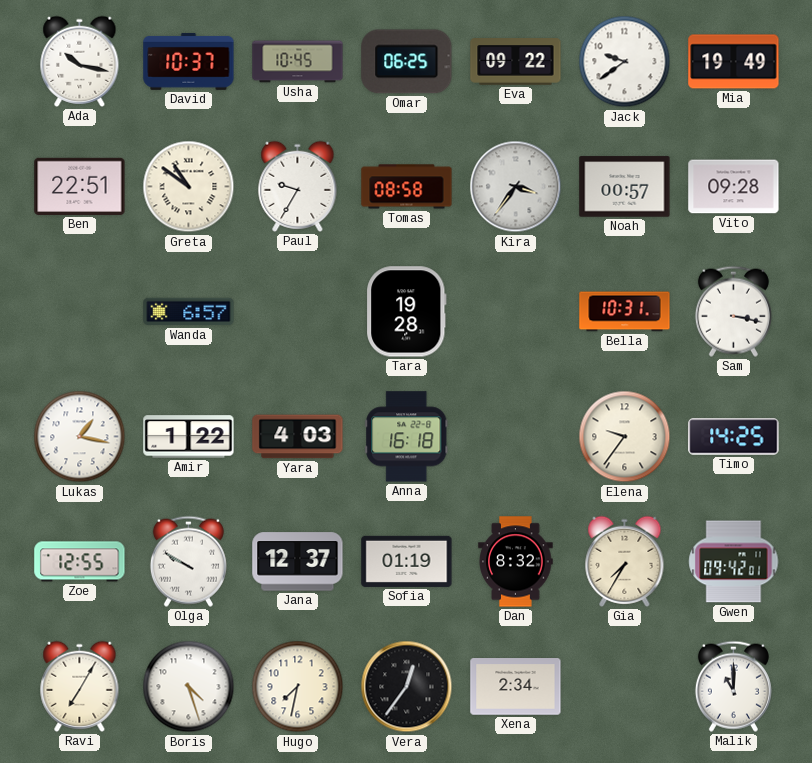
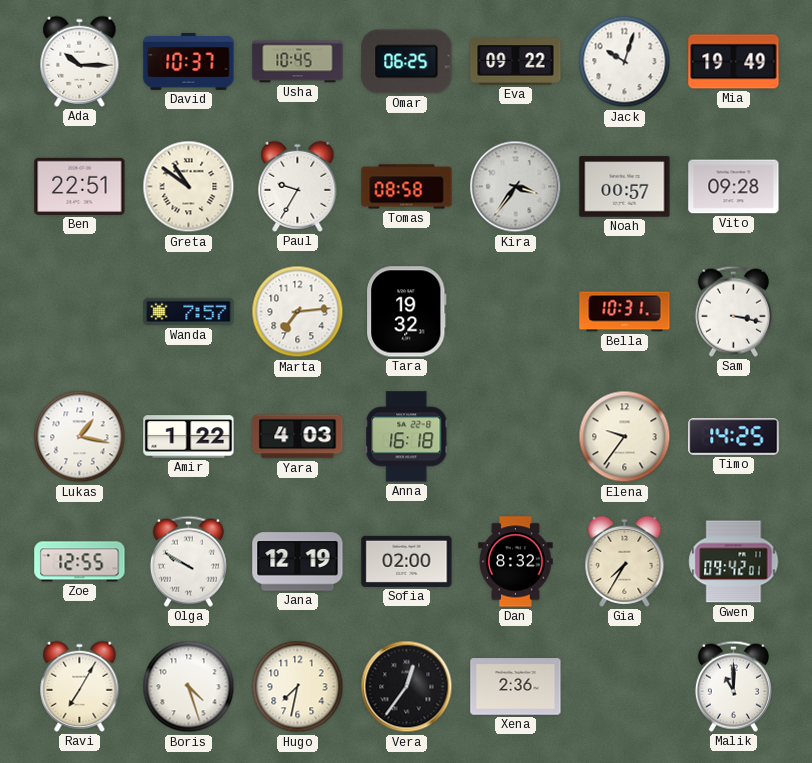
Ada: 10:17 -> 10:15
Jack: 9:39 -> 10:03
Wanda: 6:57 -> 7:57
Marta: none -> 7:14
Tara: 19:28 -> 19:32
Jana: 12:37 -> 12:19
Sofia: 01:19 -> 02:00
Xena: 2:34 -> 2:36
